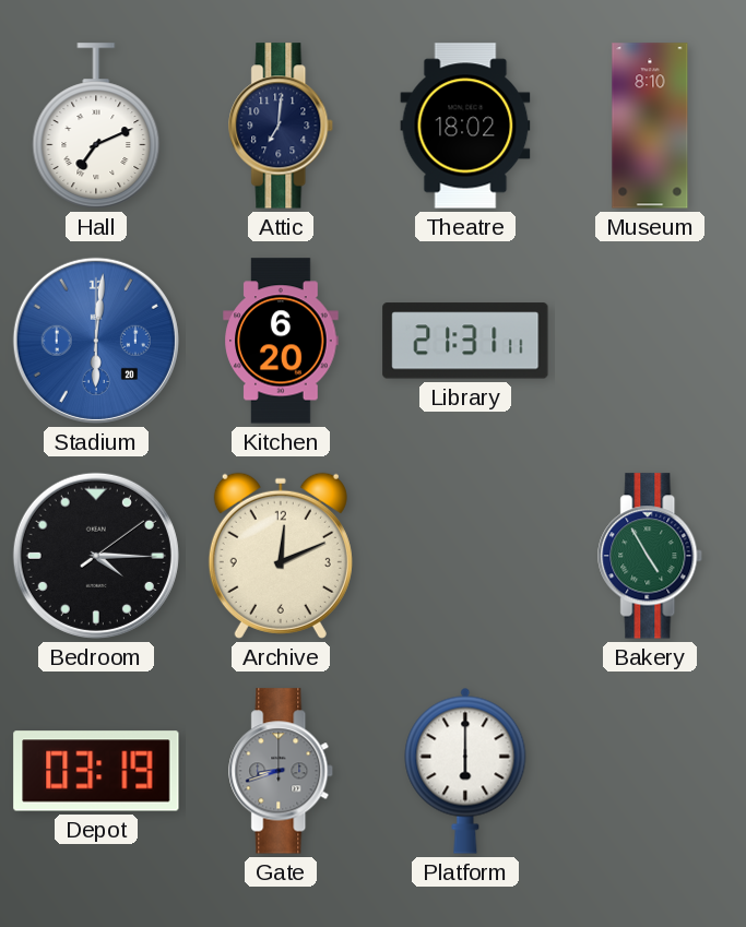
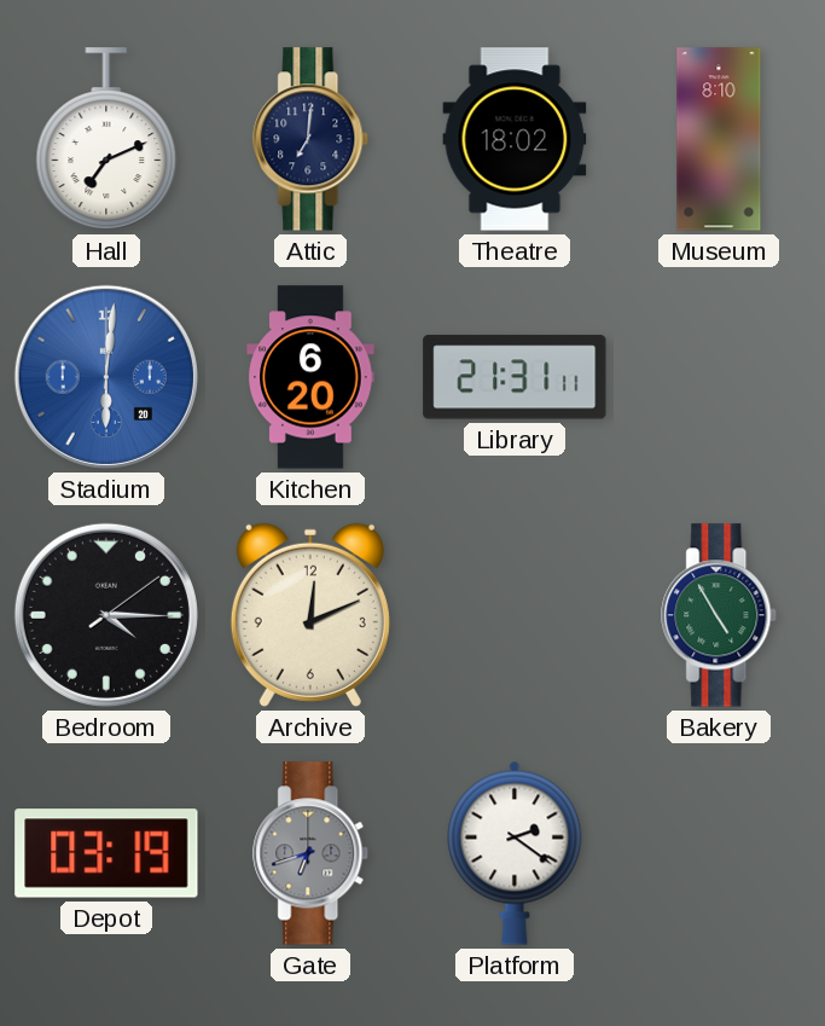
Gate: 8:42 -> 6:42
Platform: 6:00 -> 2:21
